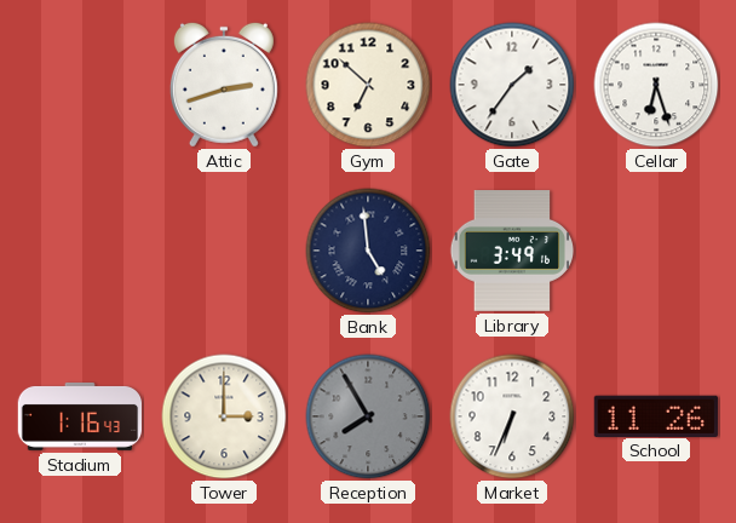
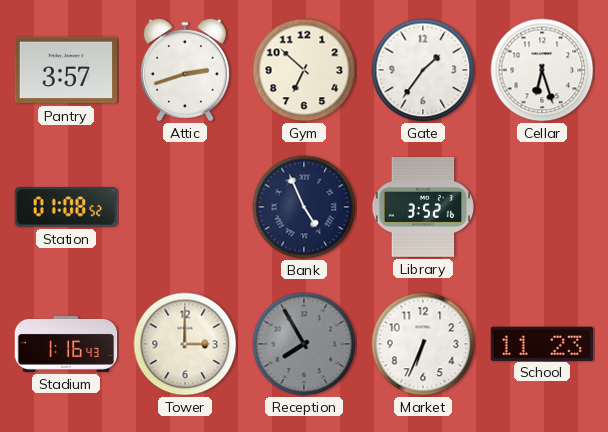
Pantry: none -> 3:57
Station: none -> 01:08
Bank: 4:59 -> 4:56
Library: 3:49 -> 3:52
School: 11:26 -> 11:23
